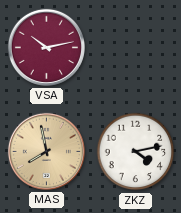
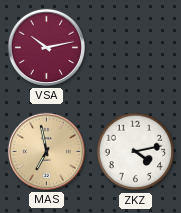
MAS: 7:58 -> 6:58
